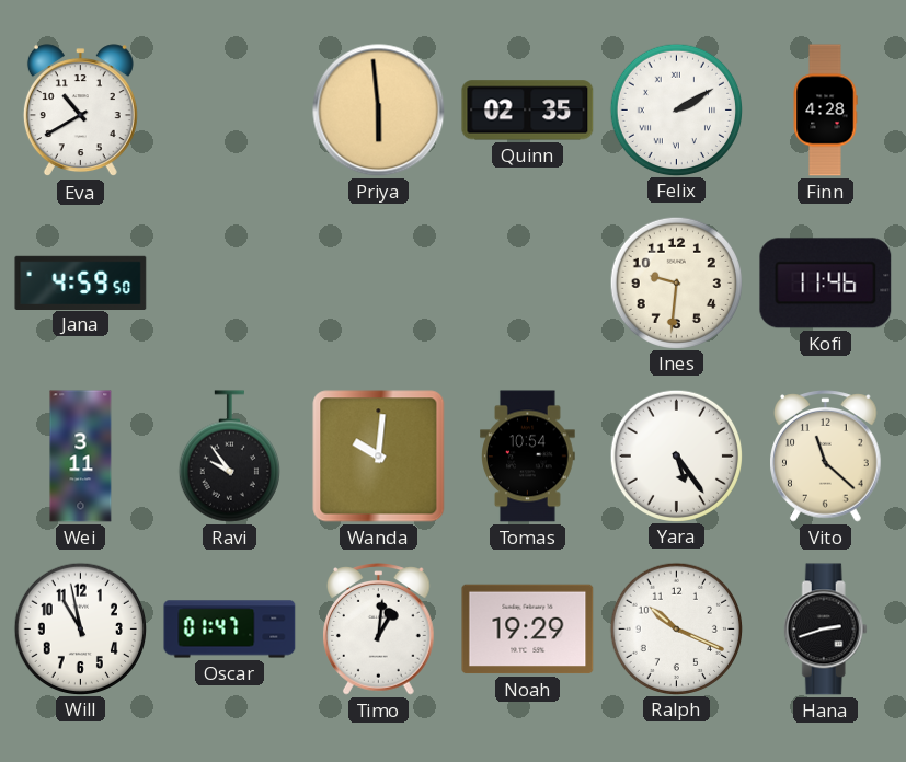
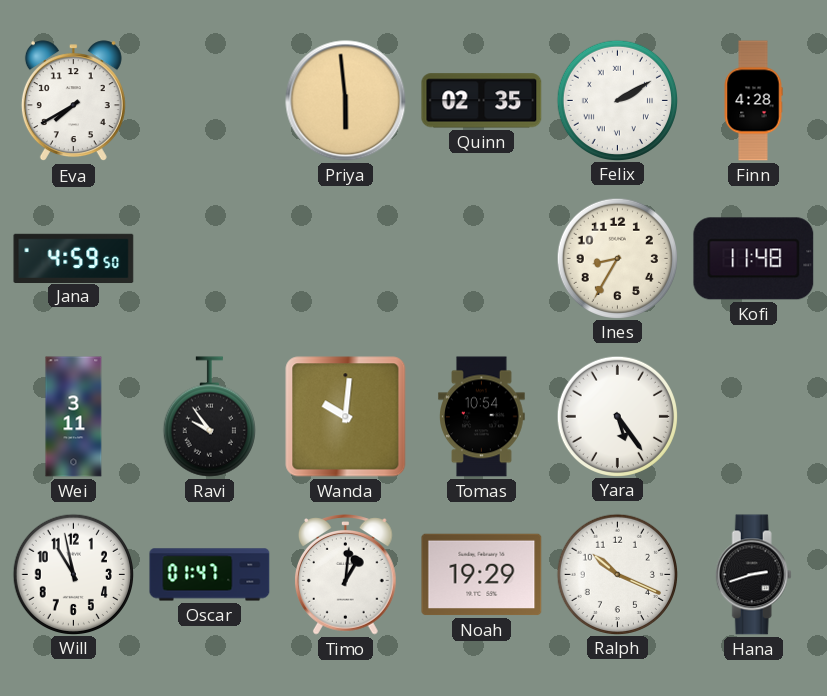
Eva: 10:40 -> 7:40
Ines: 9:31 -> 8:35
Kofi: 11:46 -> 11:48
Vito: 11:22 -> none
